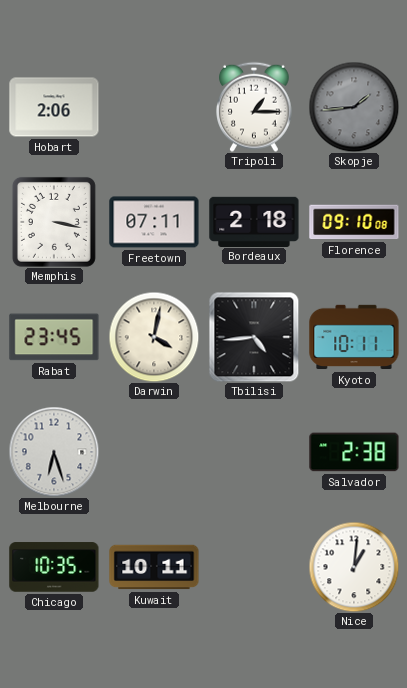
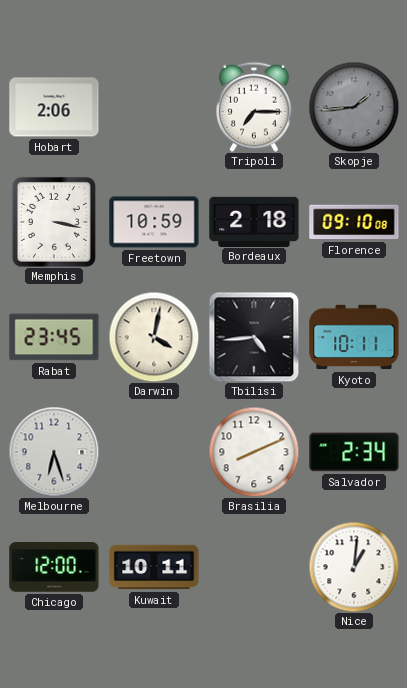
Tripoli: 1:15 -> 7:15
Freetown: 07:11 -> 10:59
Brasilia: none -> 8:11
Salvador: 2:38 -> 2:34
Chicago: 10:35 -> 12:00
